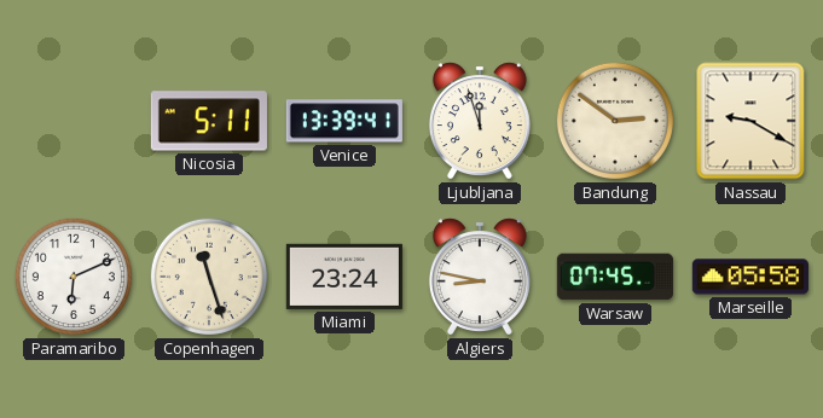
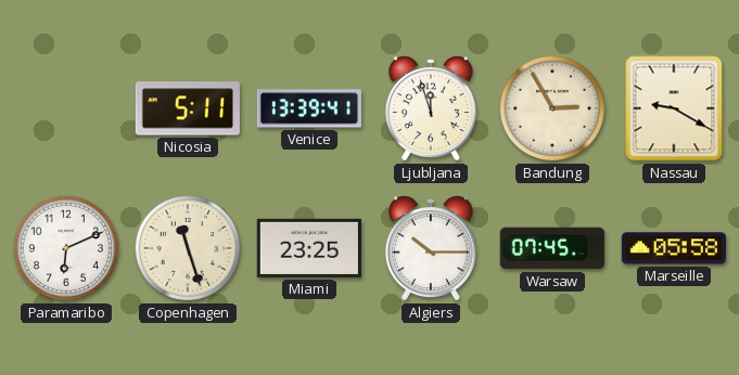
Bandung: 2:51 -> 2:55
Miami: 23:24 -> 23:25
Algiers: 8:47 -> 10:15
